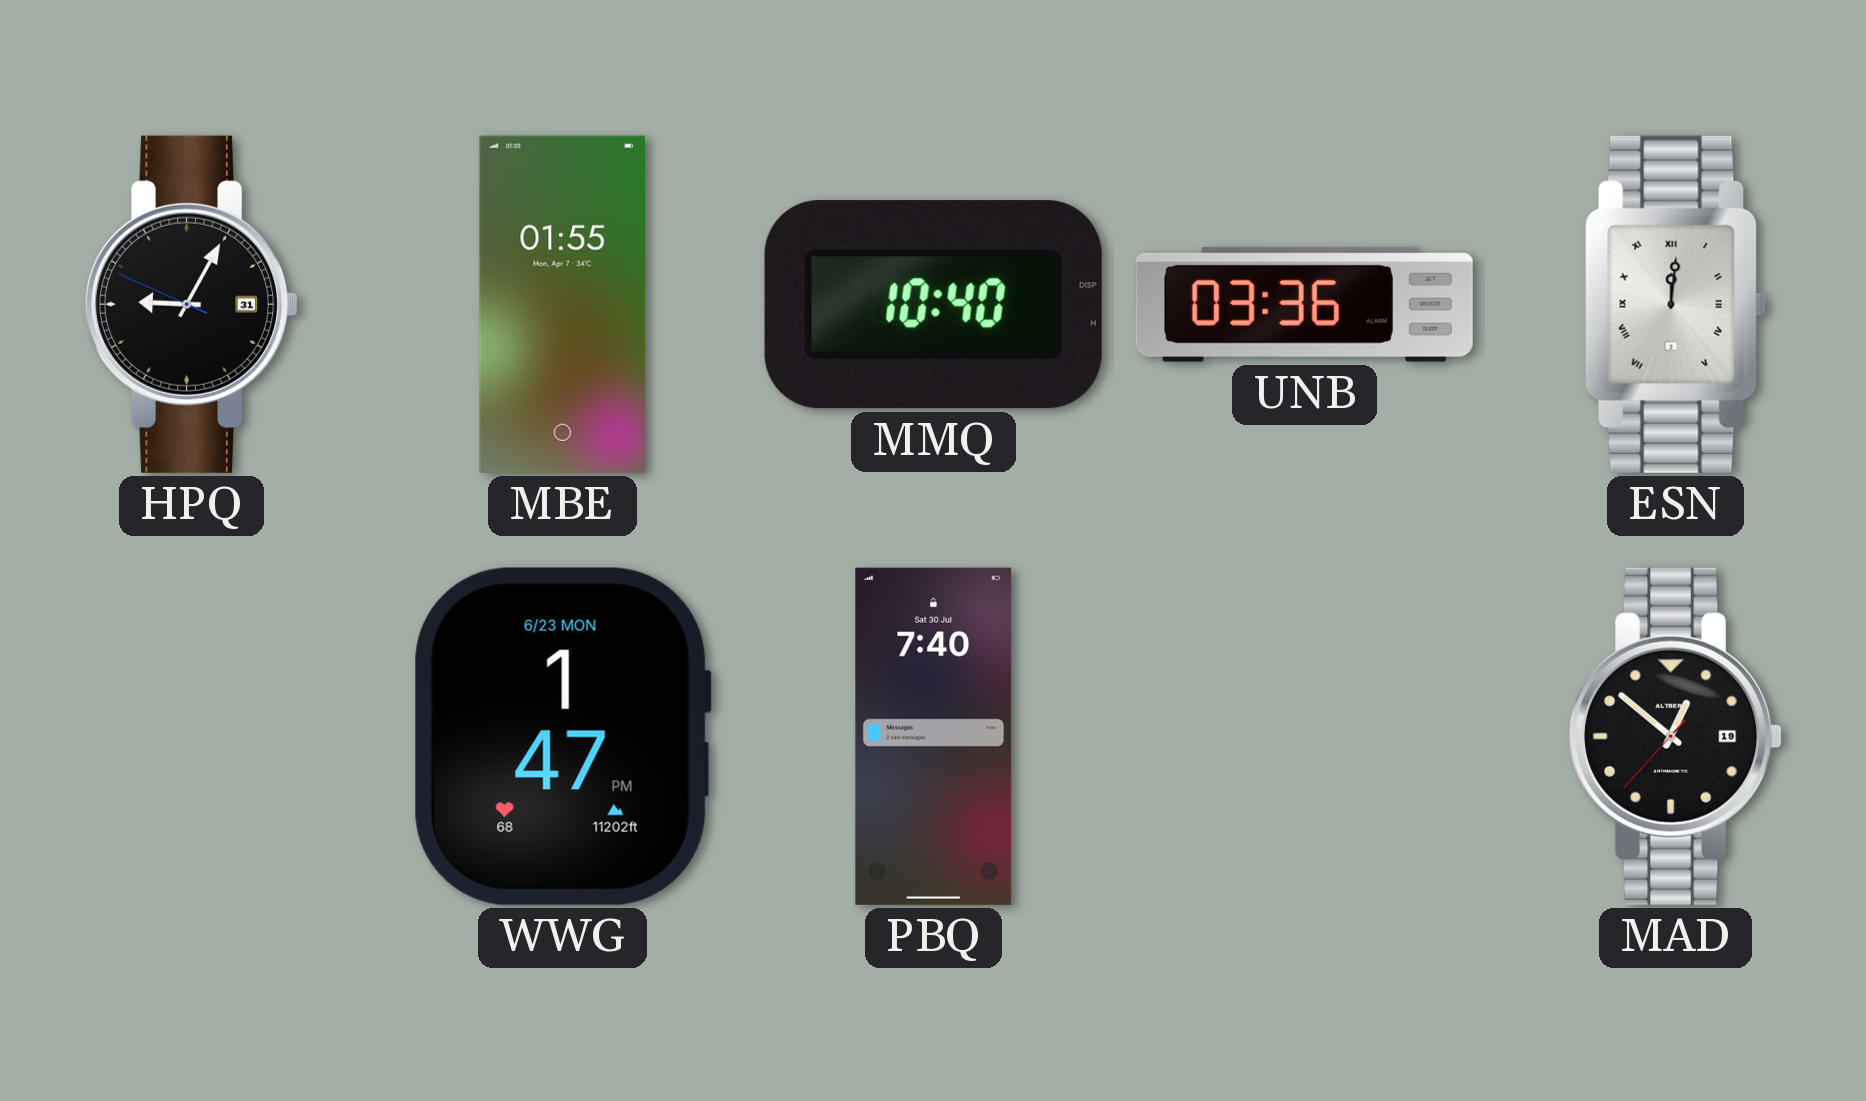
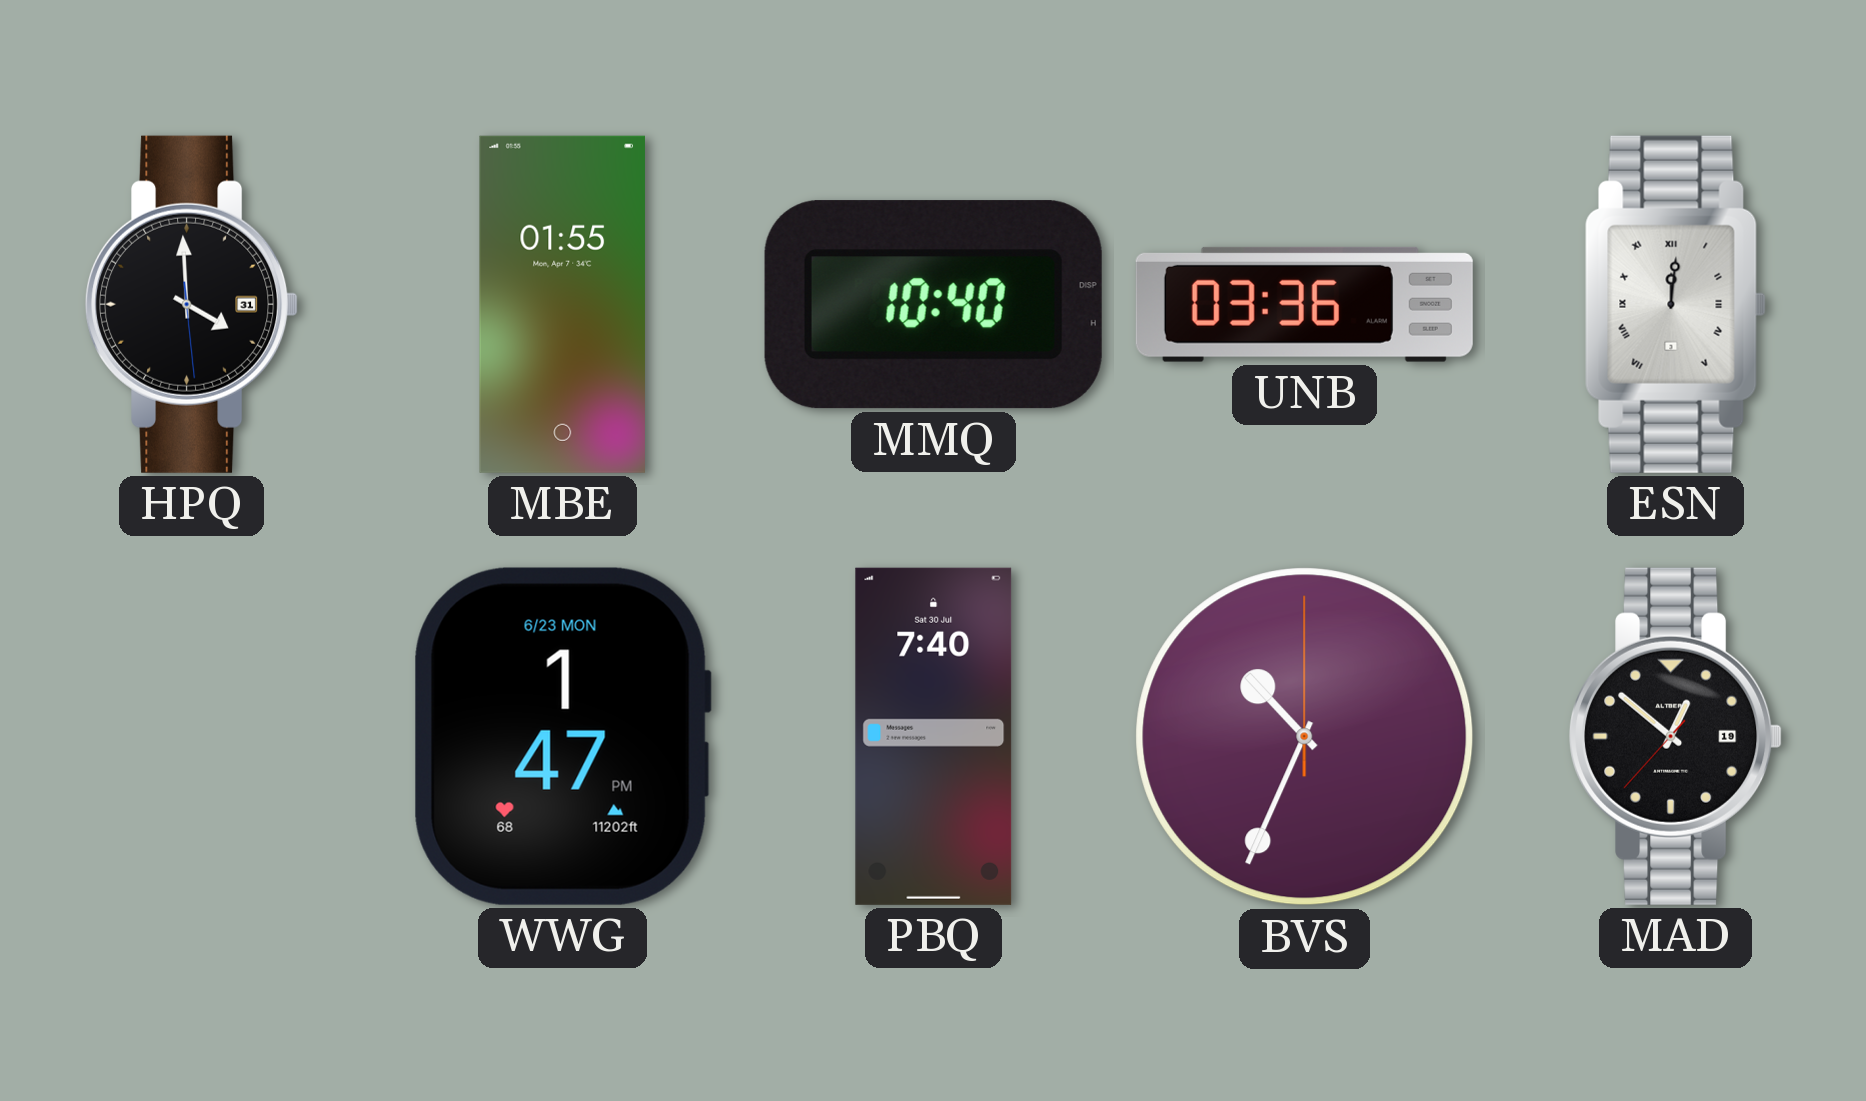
HPQ: 9:04 -> 3:59
BVS: none -> 10:34
